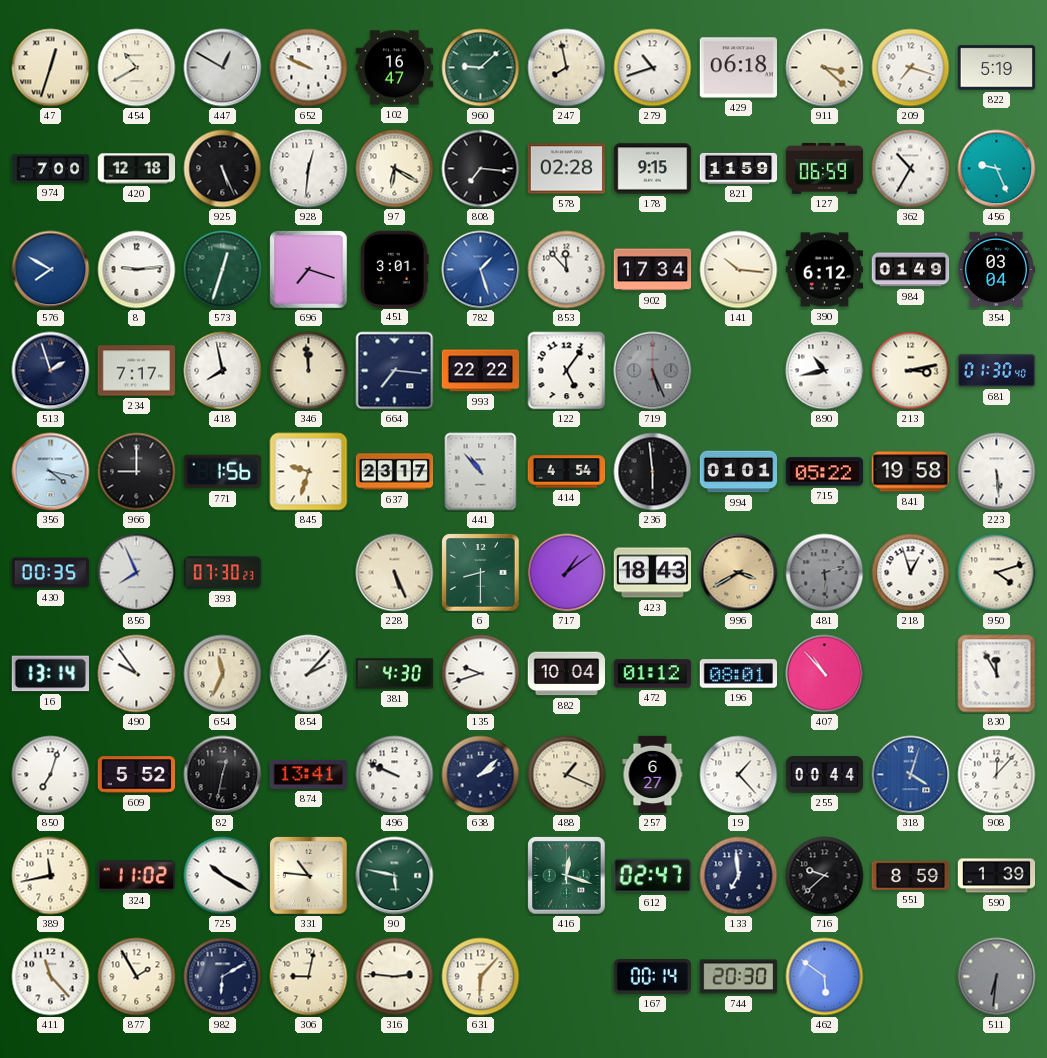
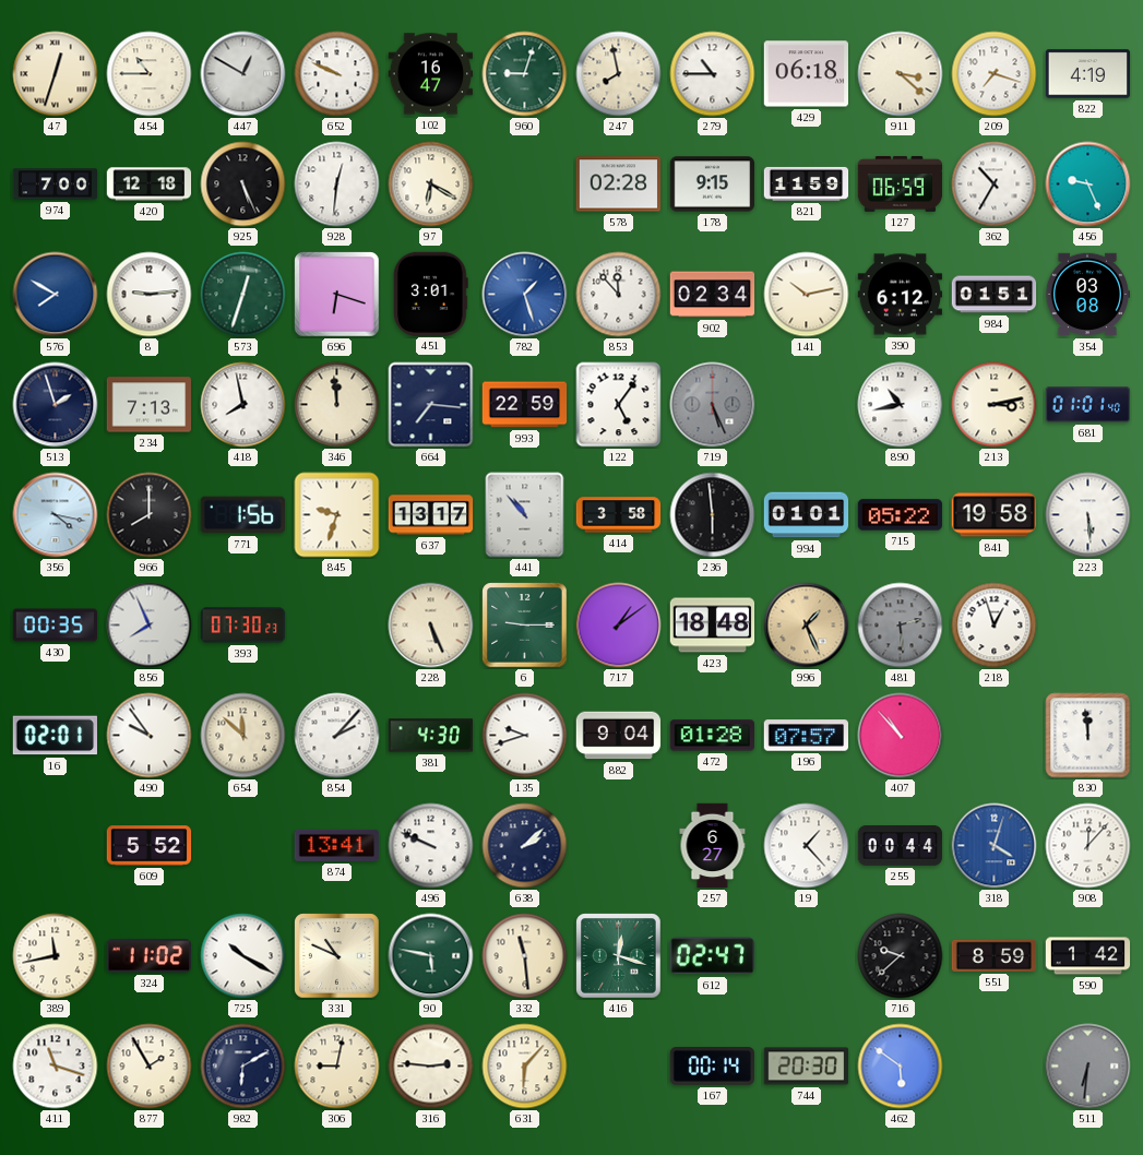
454: 10:40 -> 10:45
960: 9:08 -> 9:03
279: 10:42 -> 10:45
822: 5:19 -> 4:19
808: 7:16 -> none
696: 7:18 -> 6:18
902: 17:34 -> 02:34
141: 10:16 -> 10:13
984: 01:49 -> 01:51
354: 03:04 -> 03:08
234: 7:17 -> 7:13
993: 22:22 -> 22:59
681: 01:30 -> 01:01
966: 9:00 -> 8:00
637: 23:17 -> 13:17
414: 4:54 -> 3:58
6: 8:30 -> 9:15
423: 18:43 -> 18:48
996: 3:40 -> 1:26
950: 4:12 -> none
16: 13:14 -> 02:01
654: 11:34 -> 11:52
882: 10:04 -> 9:04
472: 01:12 -> 01:28
196: 08:01 -> 07:57
830: 11:55 -> 11:59
850: 7:03 -> none
82: 12:32 -> none
488: 1:19 -> none
331: 10:46 -> 10:49
332: none -> 11:29
133: 6:59 -> none
590: 1:39 -> 1:42
411: 11:23 -> 11:18
